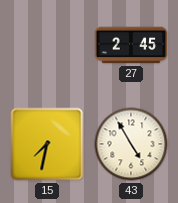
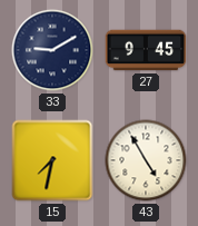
33: none -> 9:10
27: 2:45 -> 9:45
